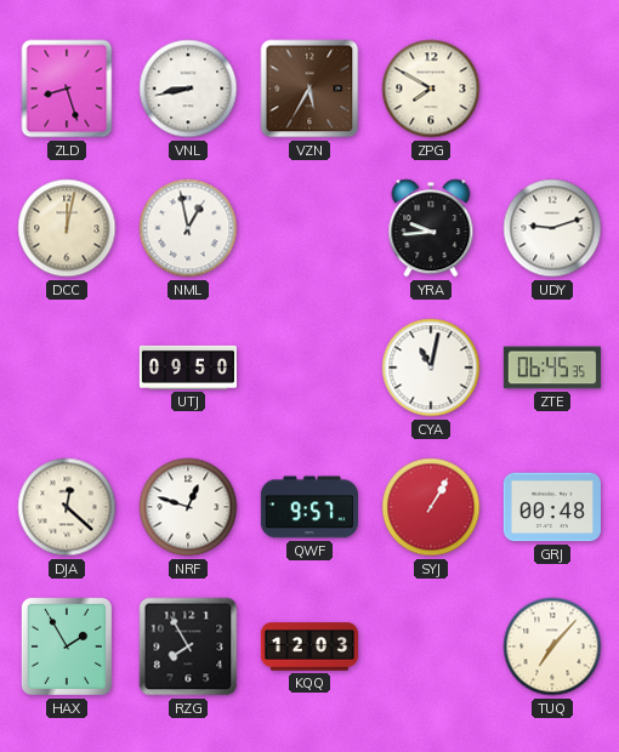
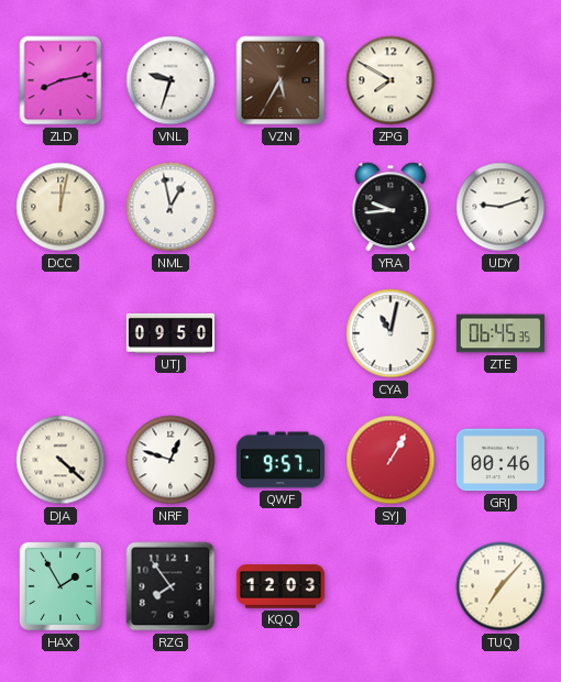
ZLD: 8:27 -> 8:13
VNL: 8:43 -> 9:33
DJA: 12:22 -> 4:22
GRJ: 00:48 -> 00:46
RZG: 7:55 -> 7:54
